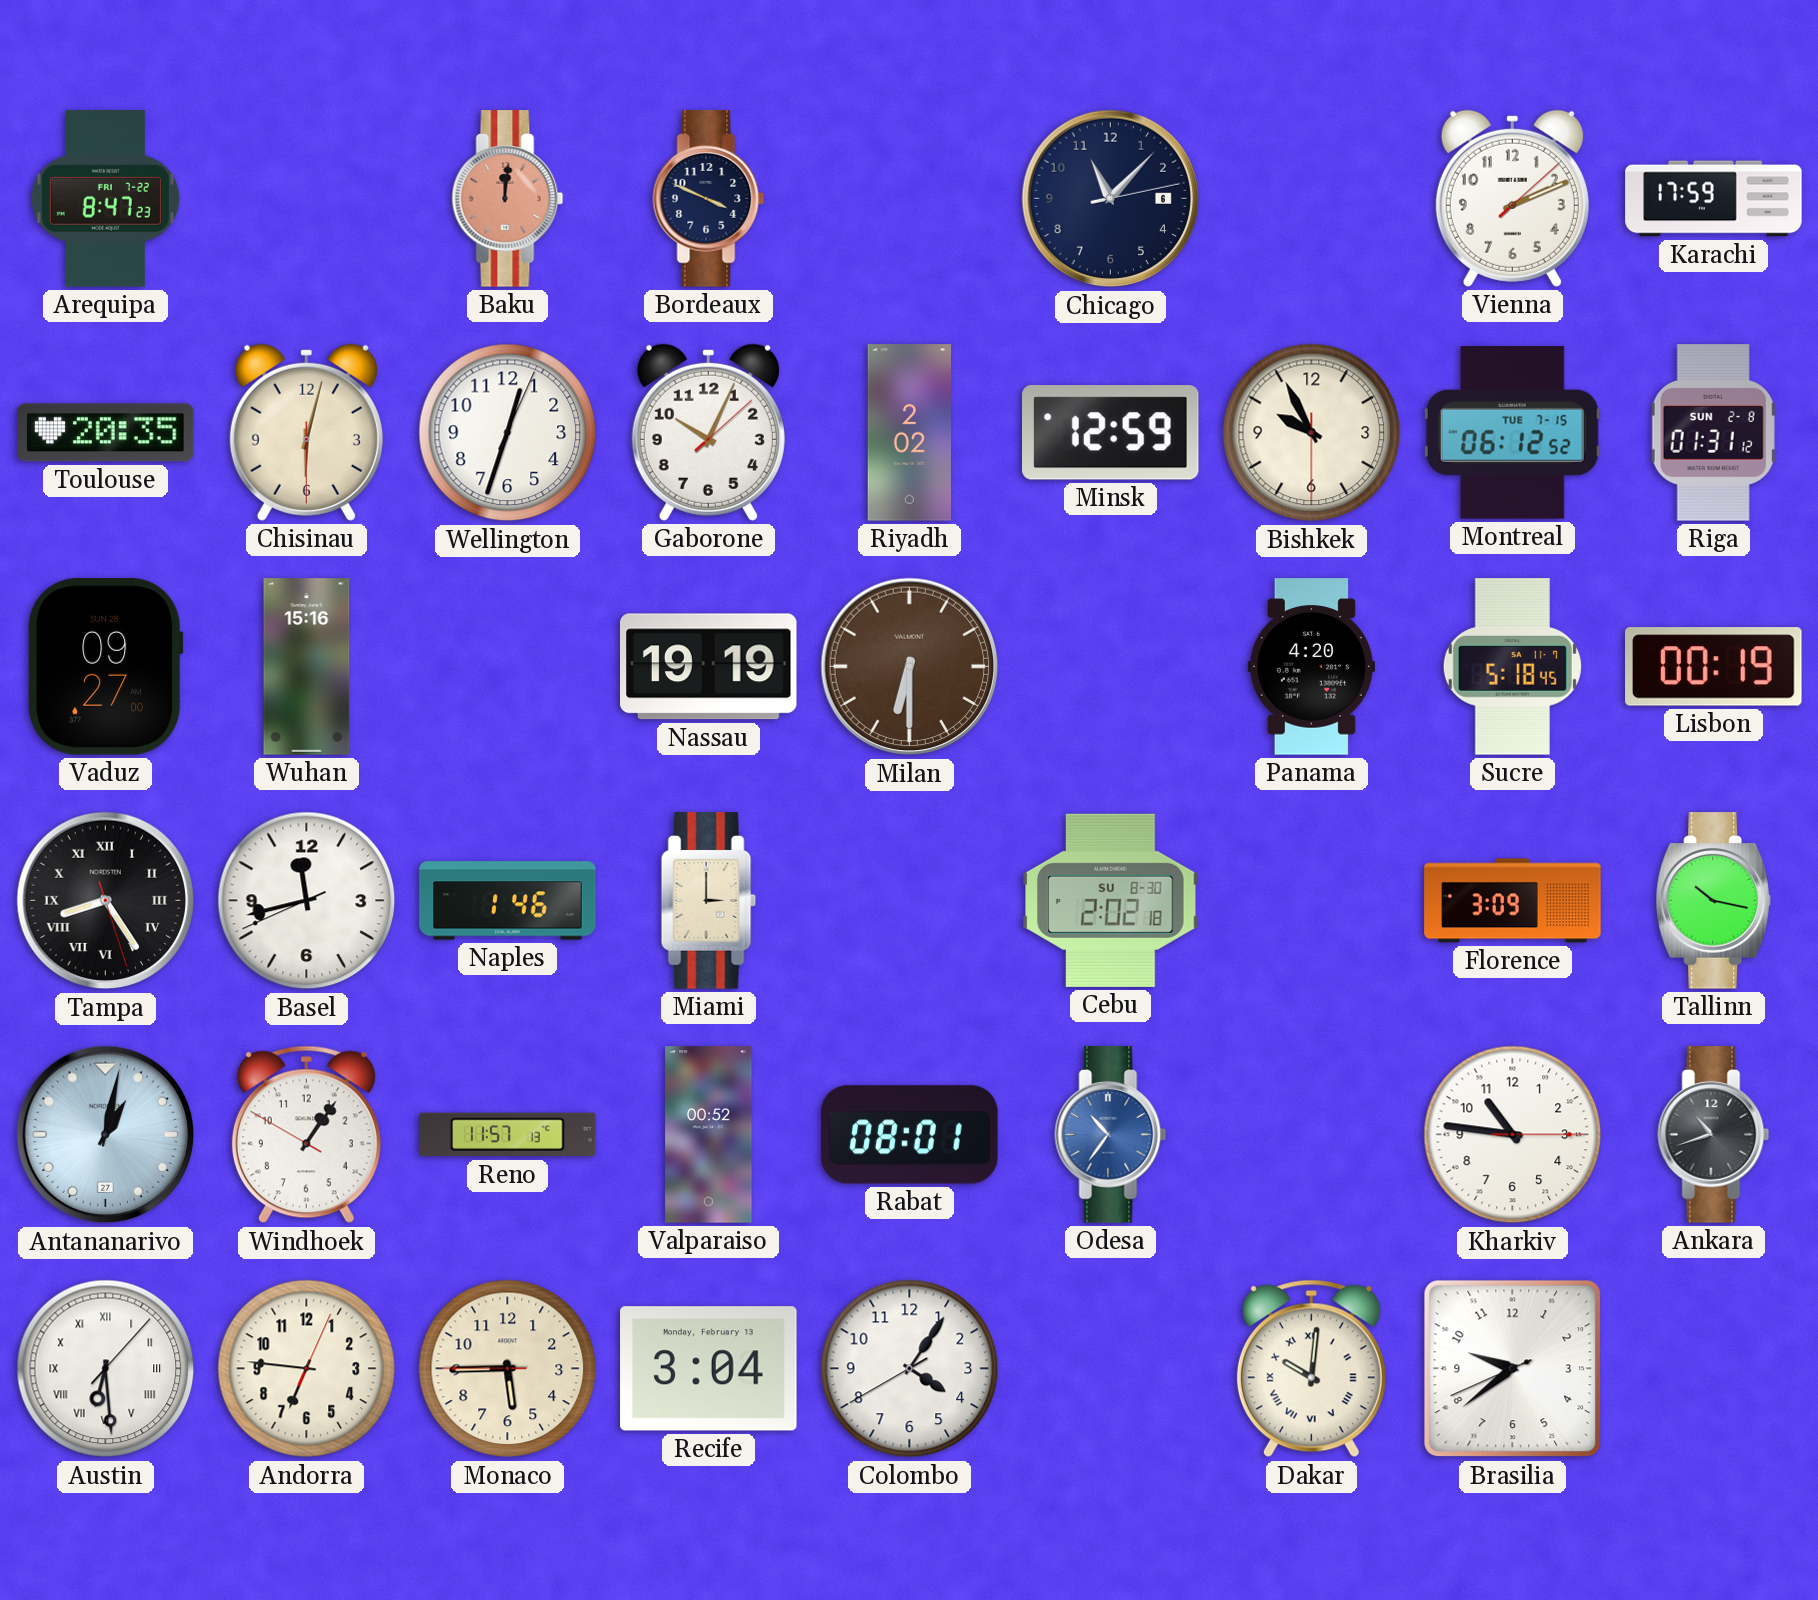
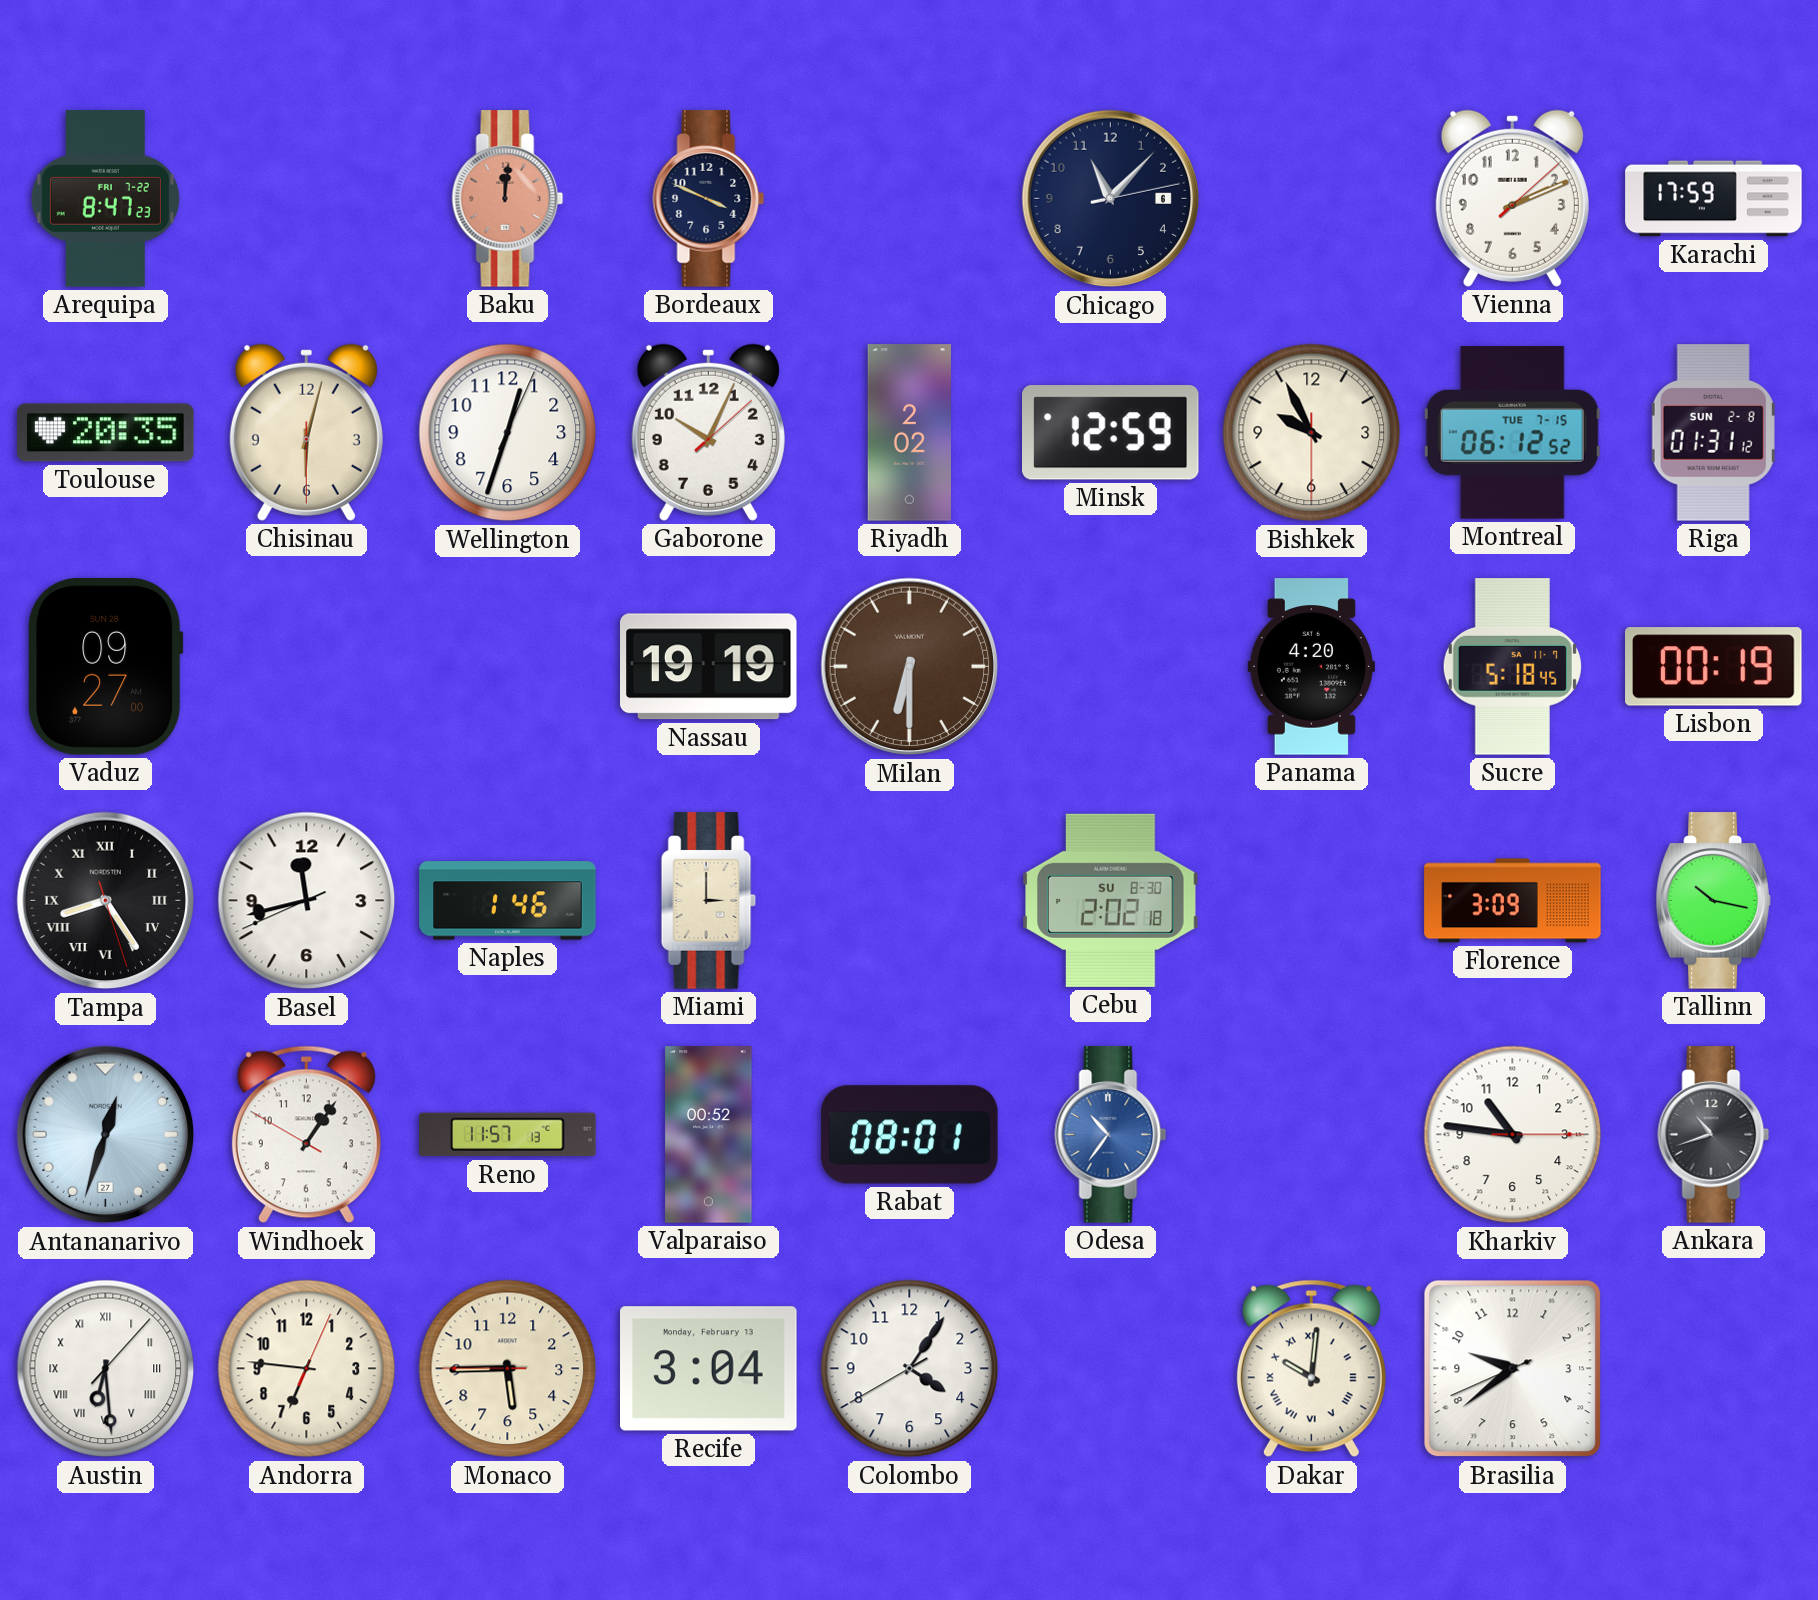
Wuhan: 15:16 -> none
Antananarivo: 1:02 -> 12:33
